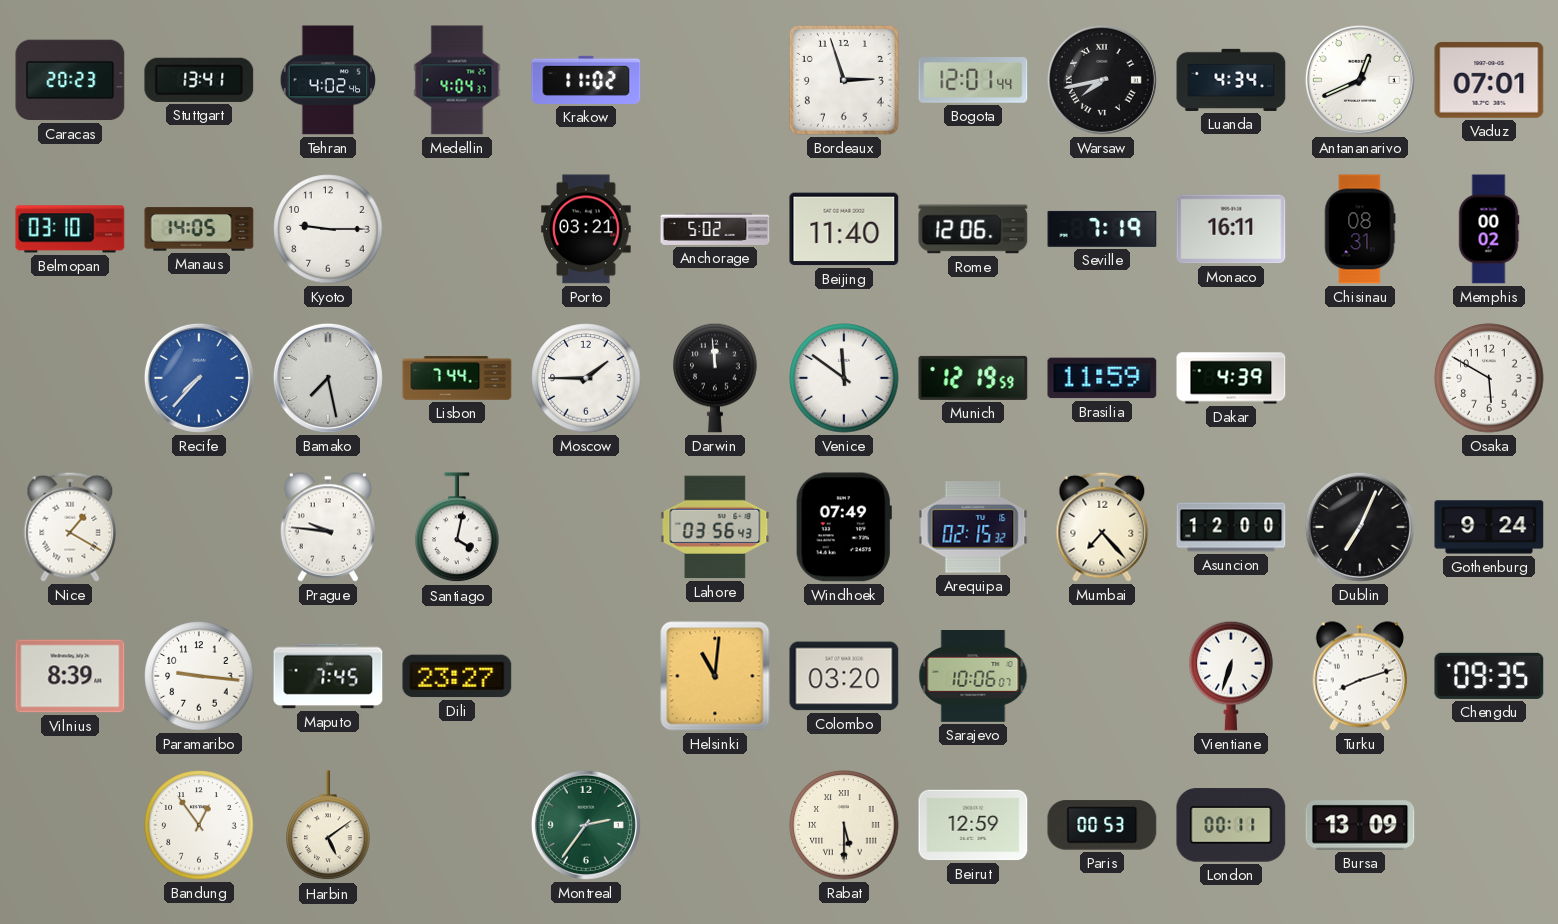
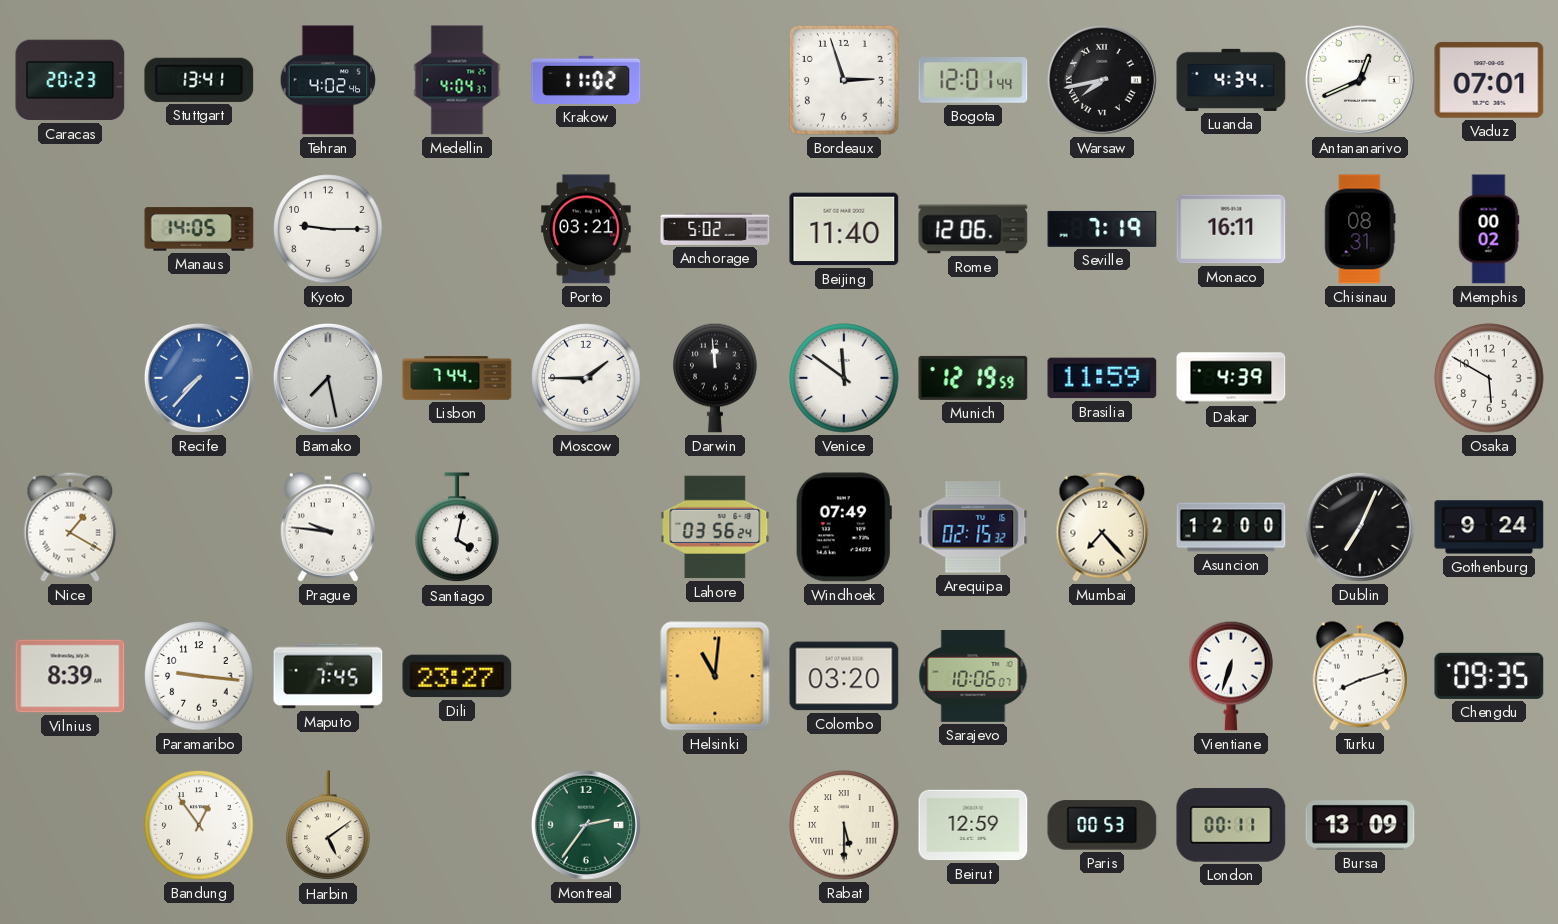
Belmopan: 03:10 -> none
Lahore: 03:56:43 -> 03:56:24
